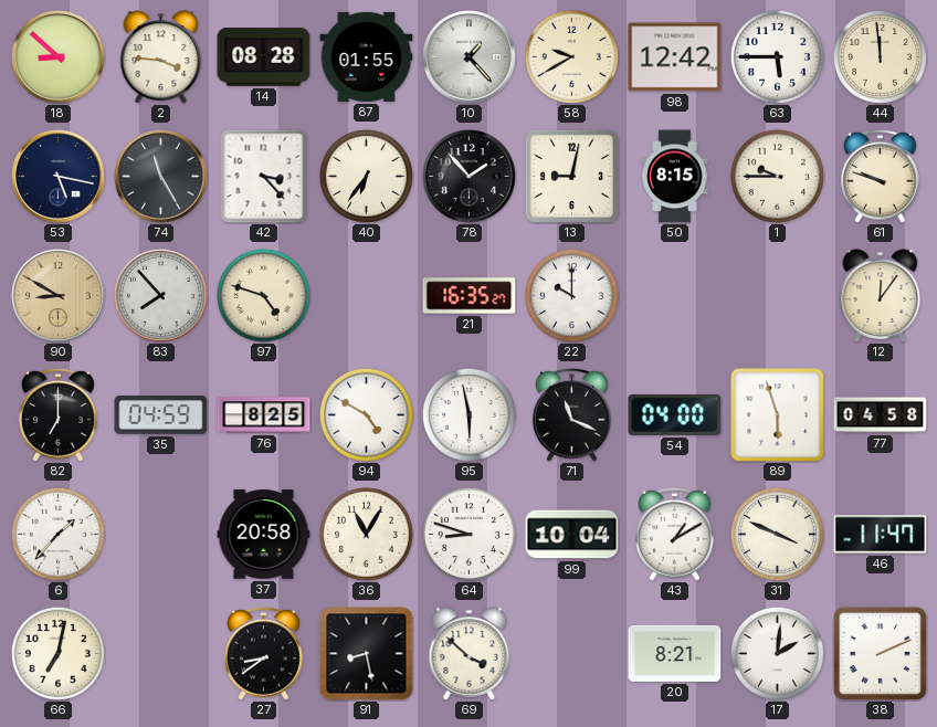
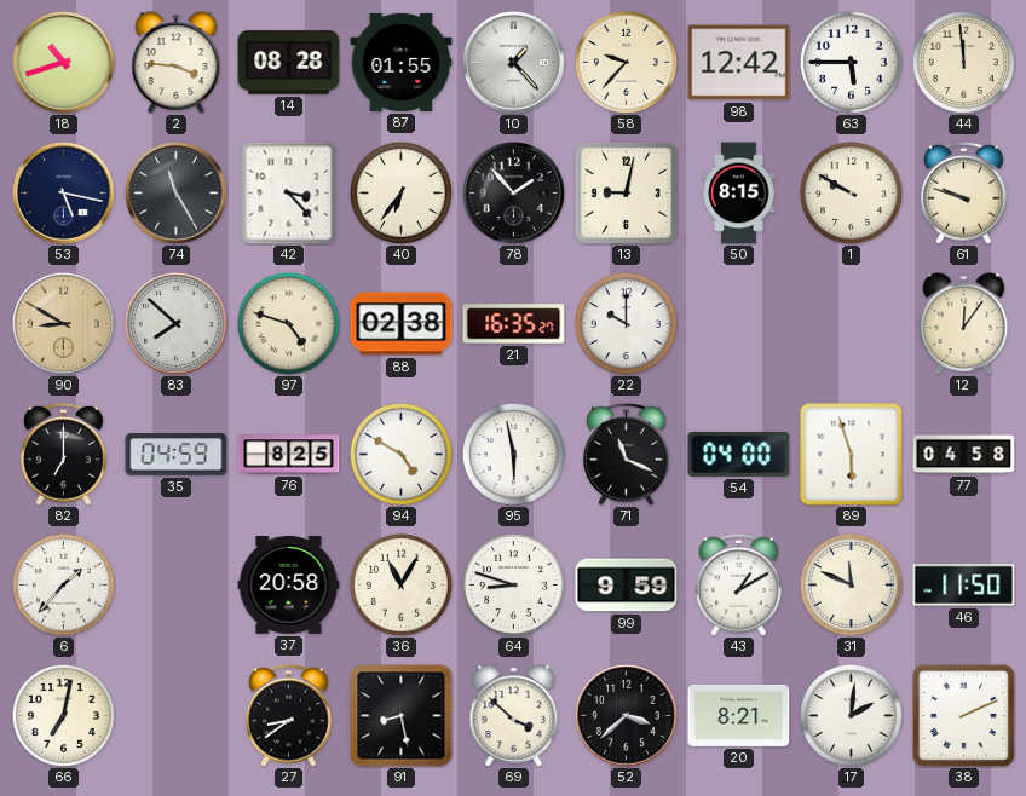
18: 8:52 -> 10:42
58: 9:40 -> 9:37
1: 9:45 -> 9:50
83: 7:53 -> 7:52
88: none -> 02:38
99: 10:04 -> 9:59
31: 3:49 -> 11:49
46: 11:47 -> 11:50
52: none -> 3:38
